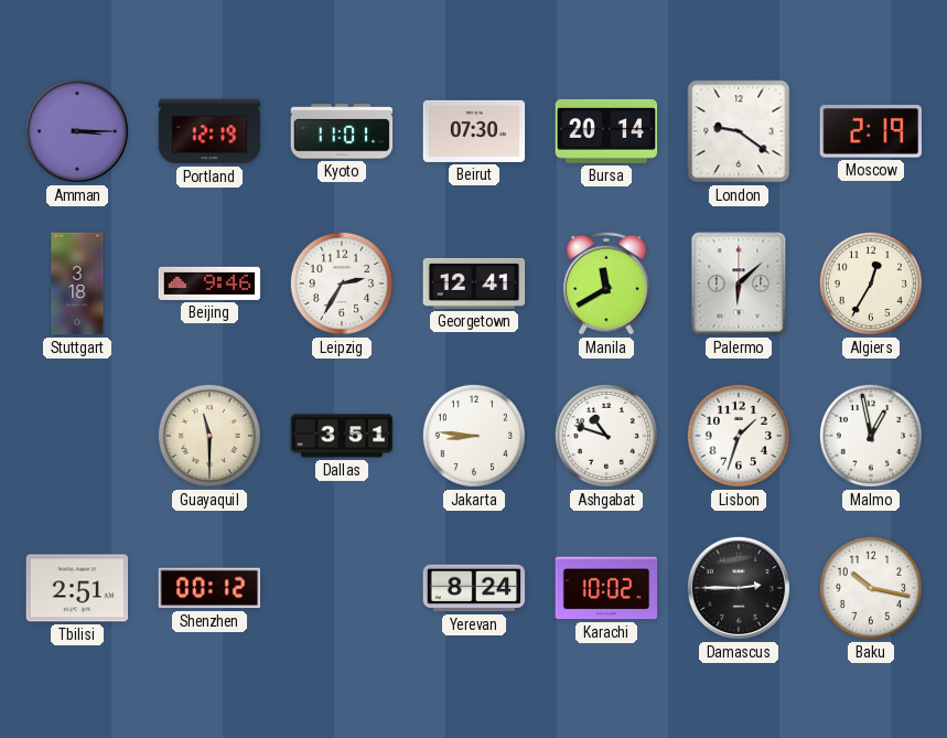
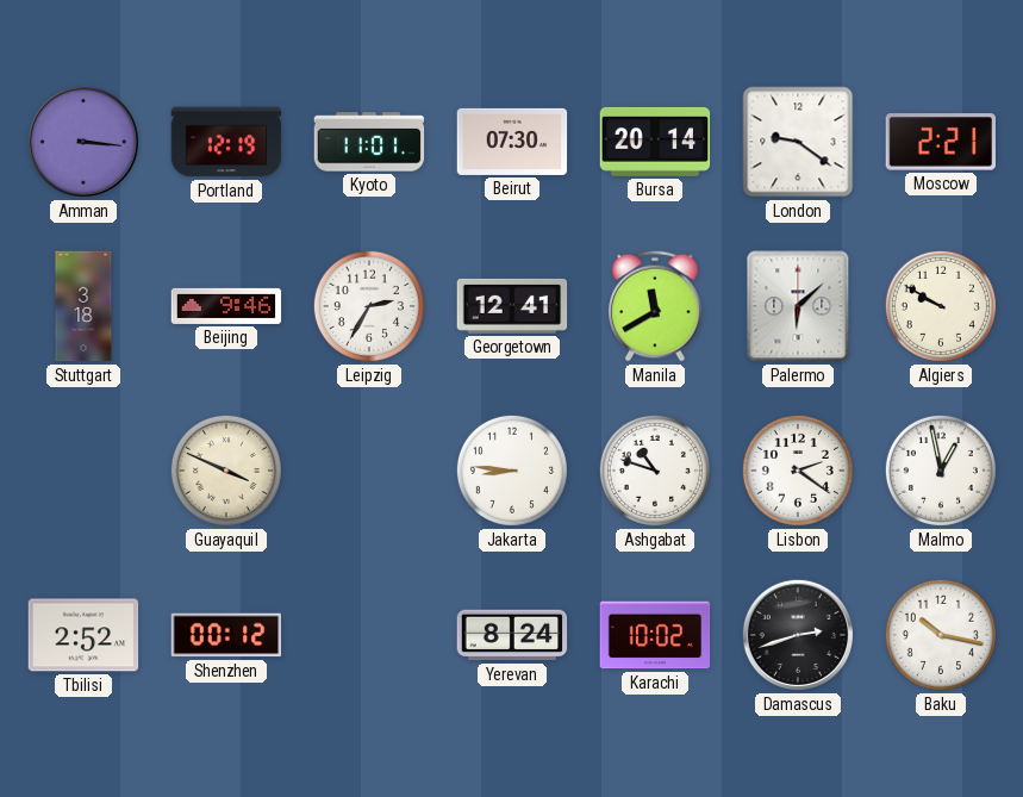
Amman: 3:15 -> 3:16
Moscow: 2:19 -> 2:21
Algiers: 12:35 -> 9:50
Guayaquil: 11:30 -> 3:49
Dallas: 3:51 -> none
Lisbon: 1:33 -> 2:21
Tbilisi: 2:51 -> 2:52
Damascus: 2:45 -> 2:42
